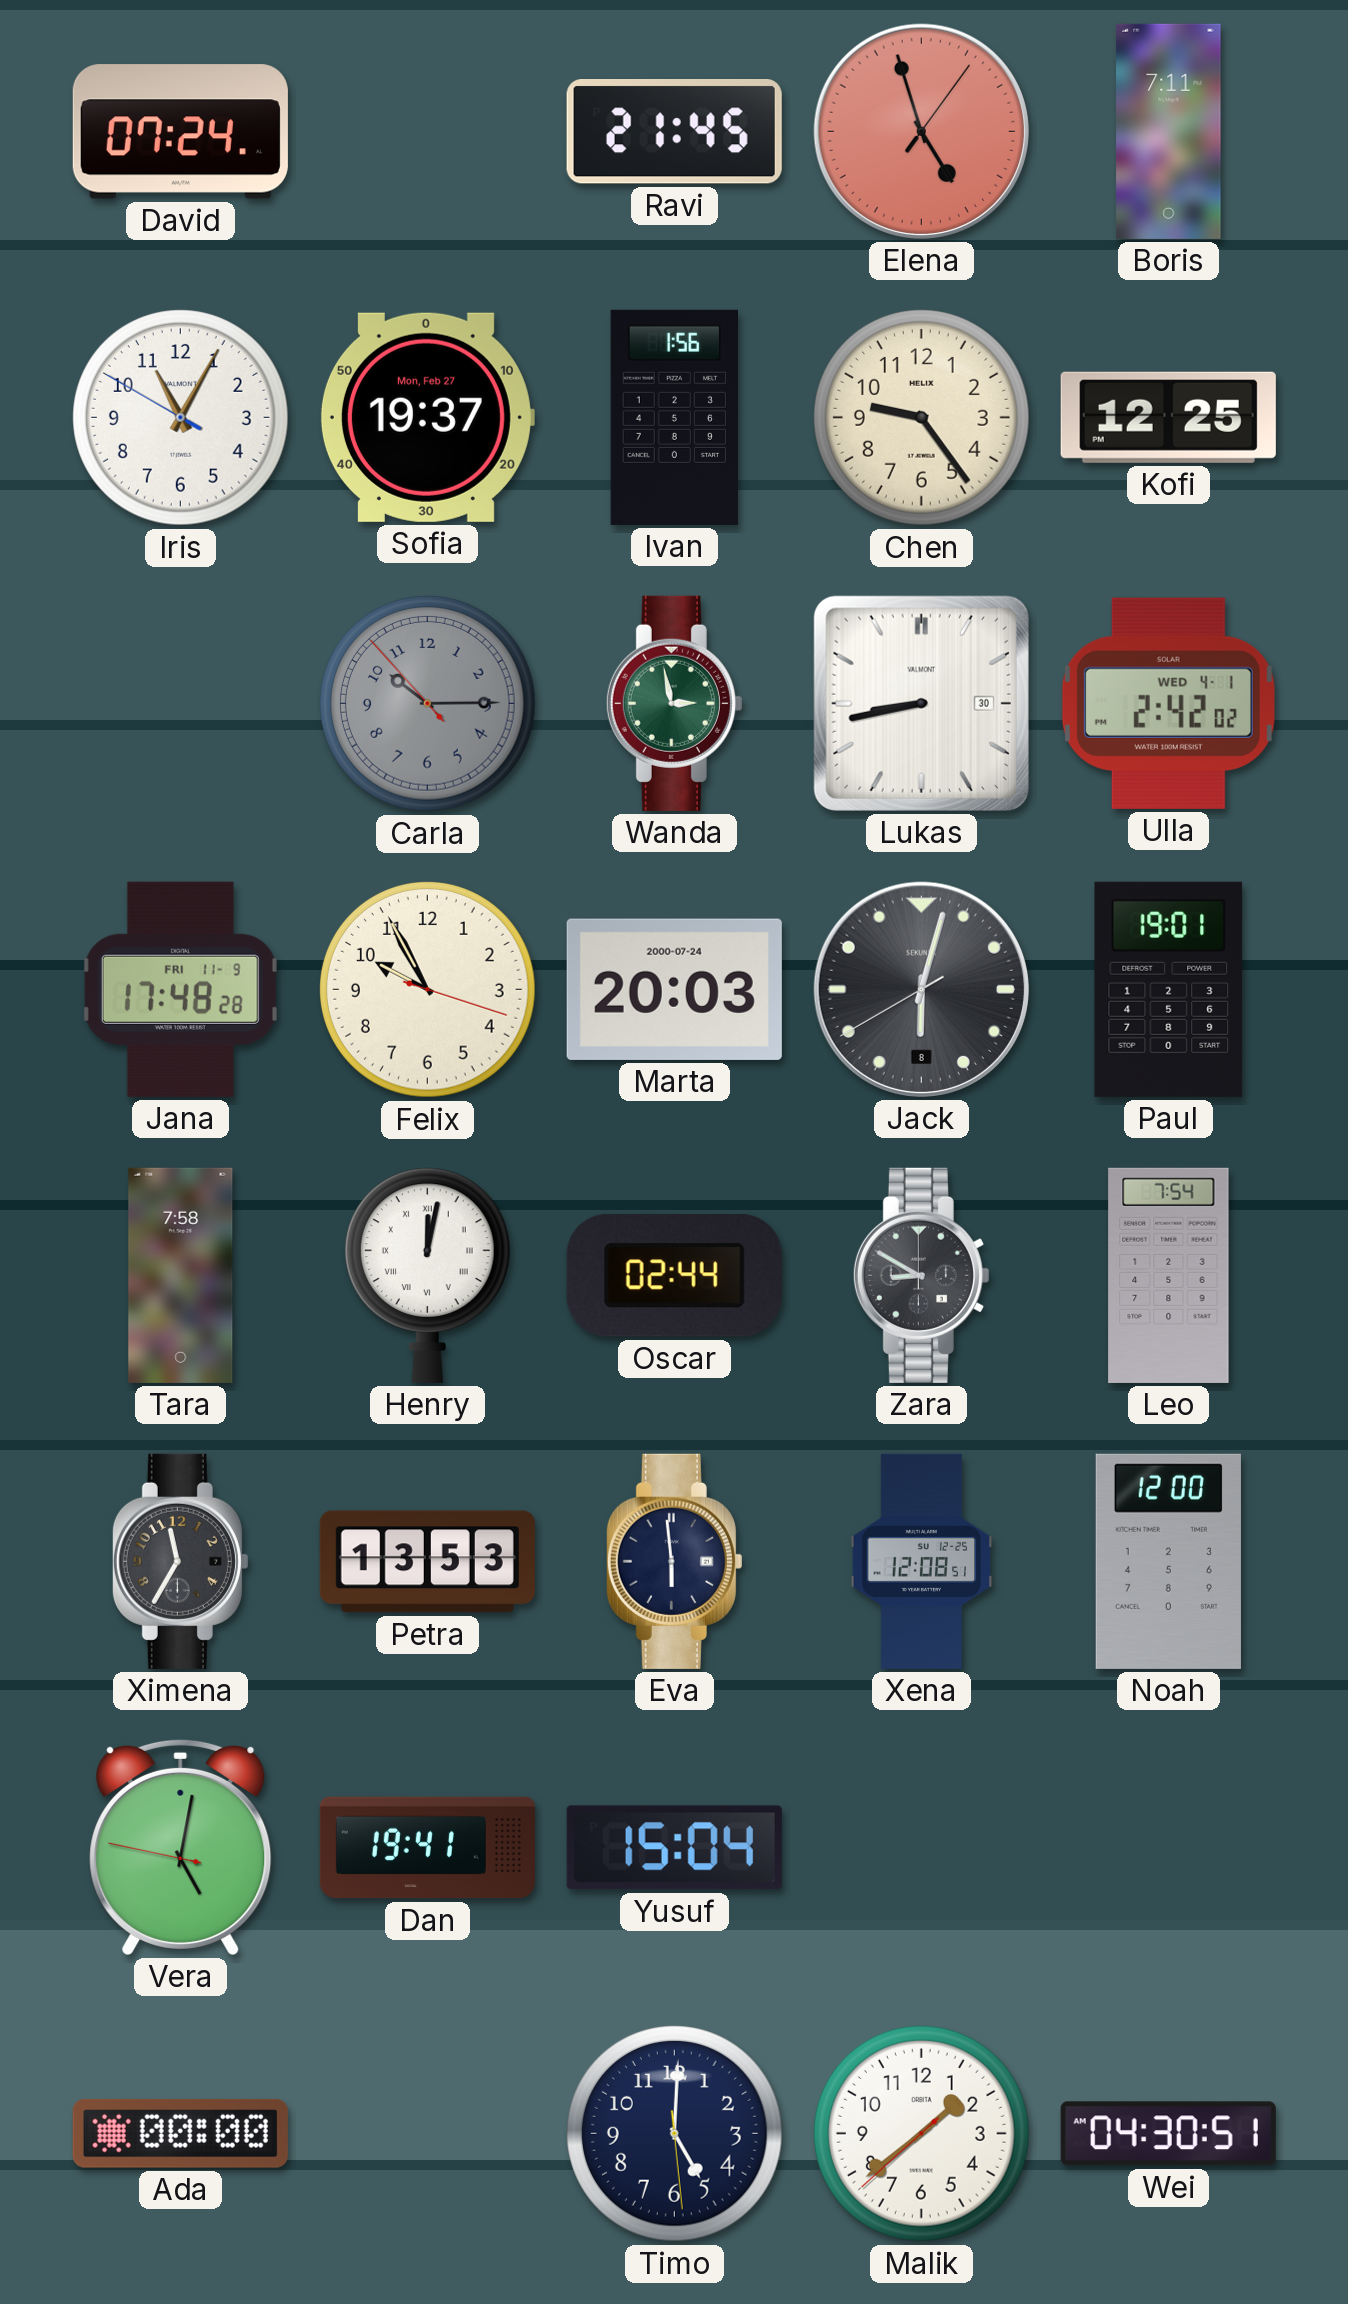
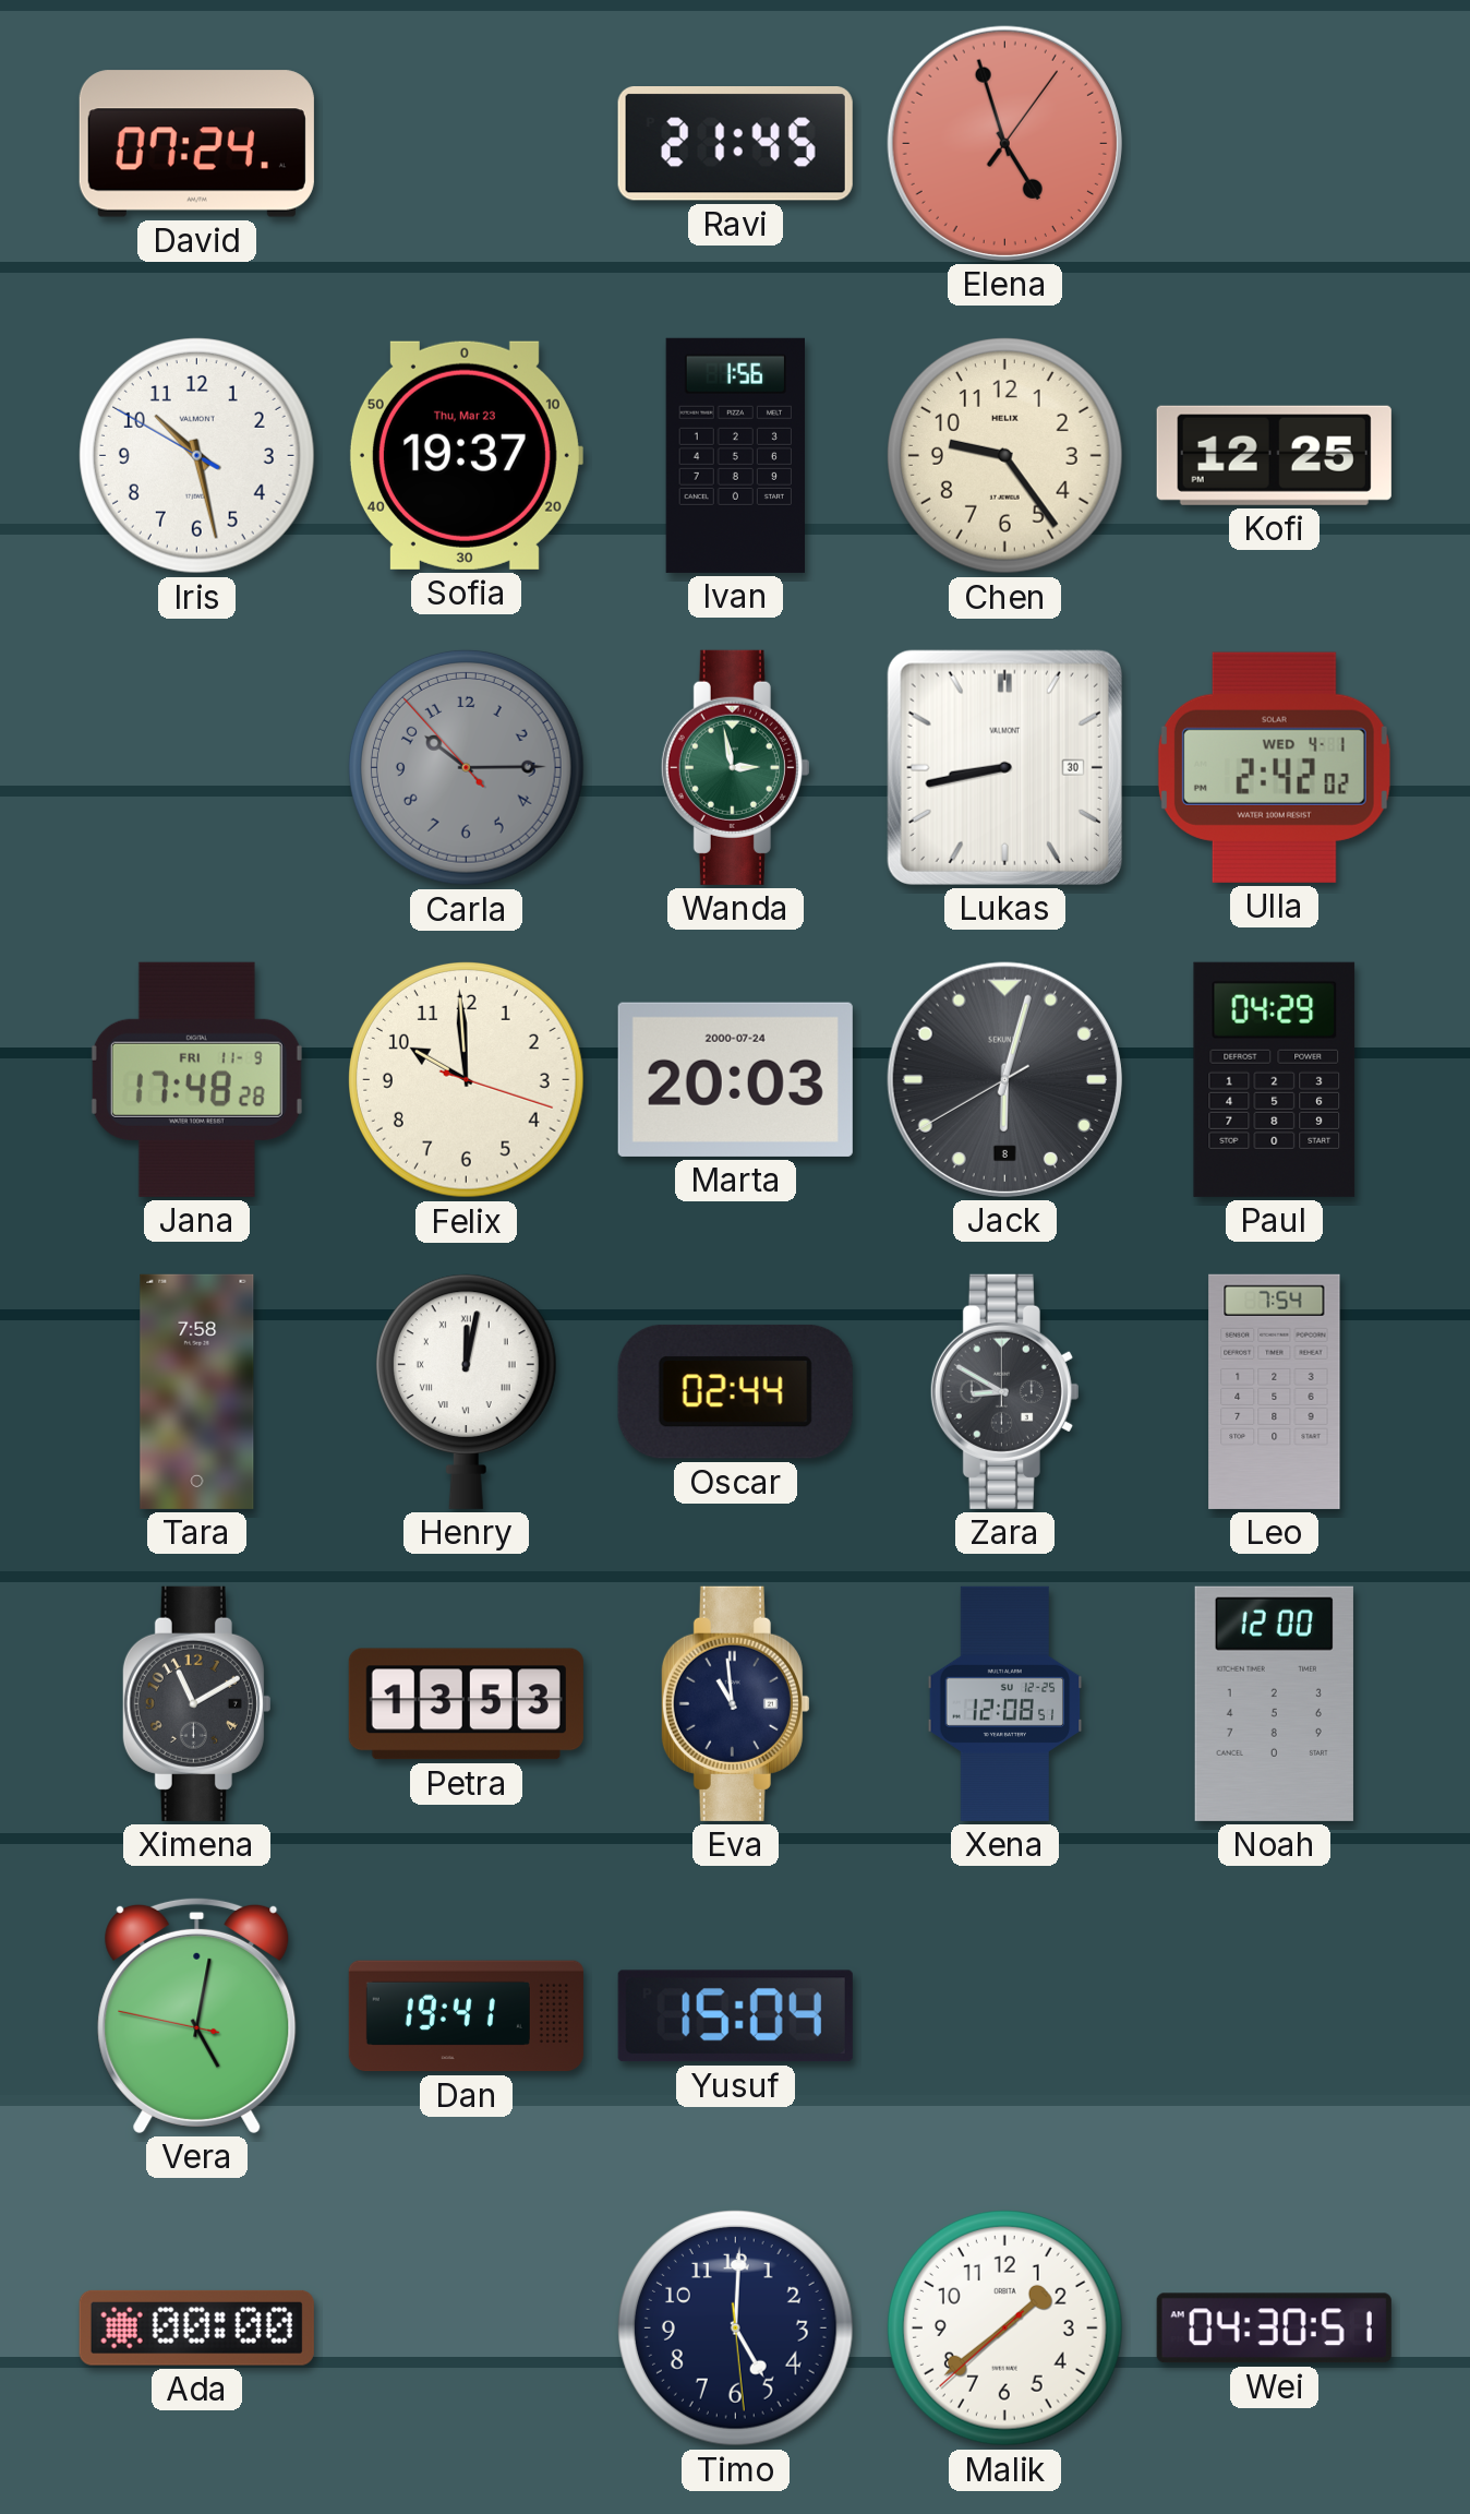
Boris: 7:11 -> none
Iris: 11:04 -> 10:27
Sofia date: Mon, Feb 27 -> Thu, Mar 23
Felix: 9:55 -> 9:59
Paul: 19:01 -> 04:29
Ximena: 11:35 -> 11:10
Eva: 5:59 -> 10:59
